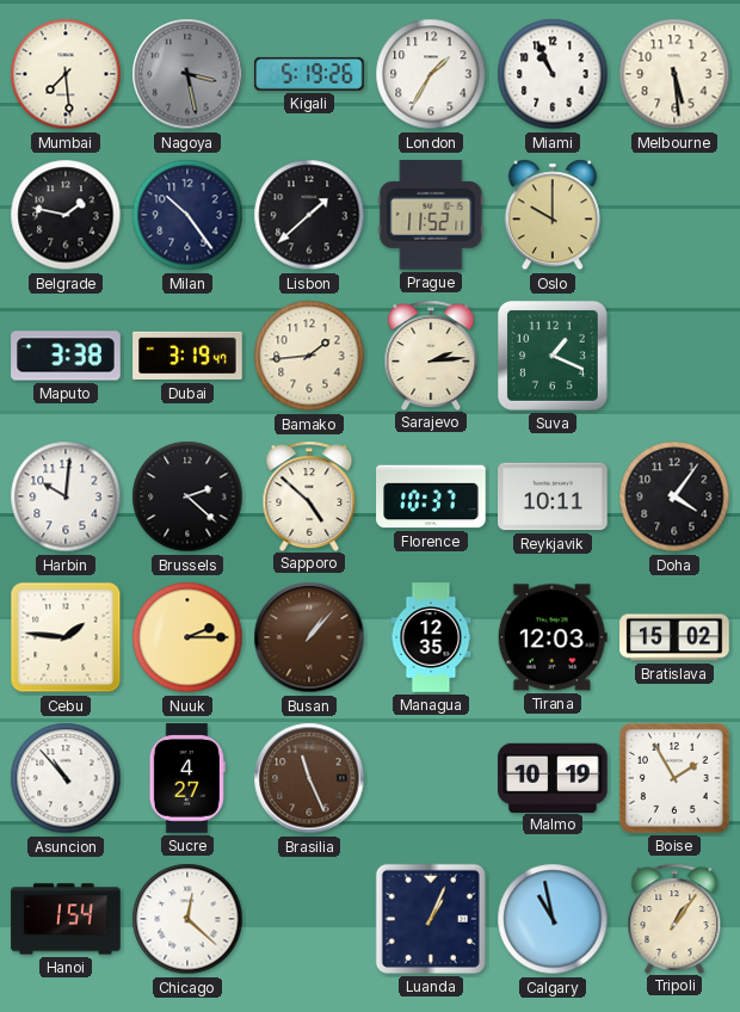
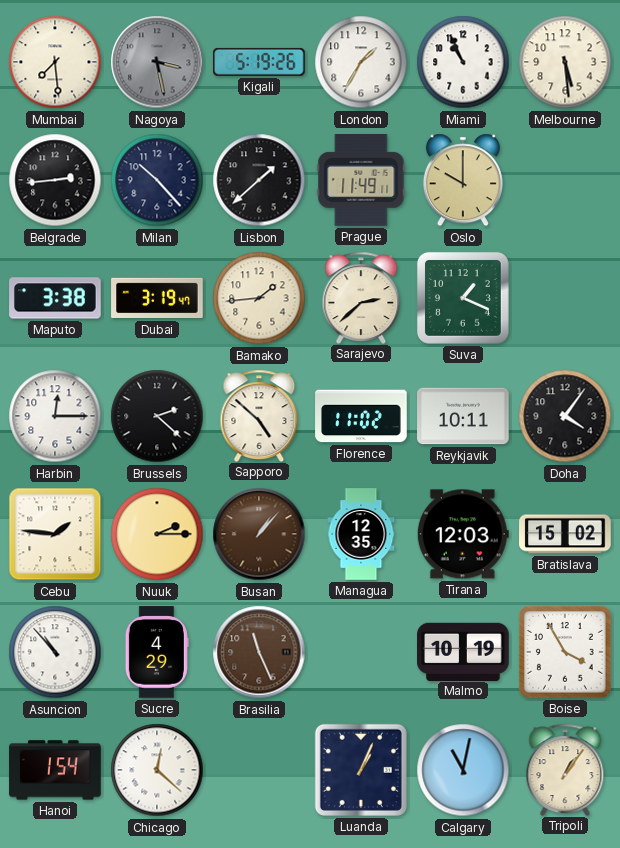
Belgrade: 1:47 -> 2:44
Milan: 10:24 -> 10:23
Prague: 11:52 -> 11:49
Sarajevo: 2:14 -> 2:38
Harbin: 10:01 -> 12:15
Florence: 10:37 -> 11:02
Sucre: 4:27 -> 4:29
Boise: 1:55 -> 3:55
Calgary: 10:58 -> 11:02
